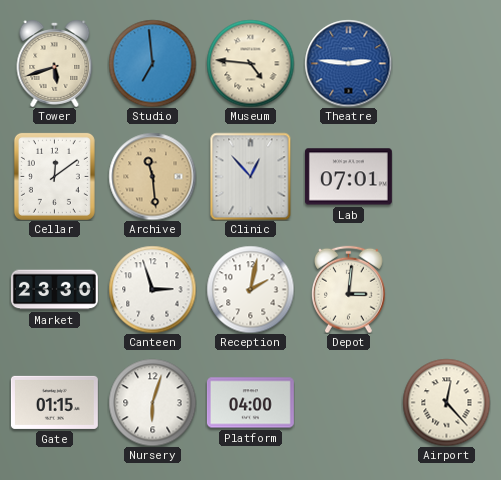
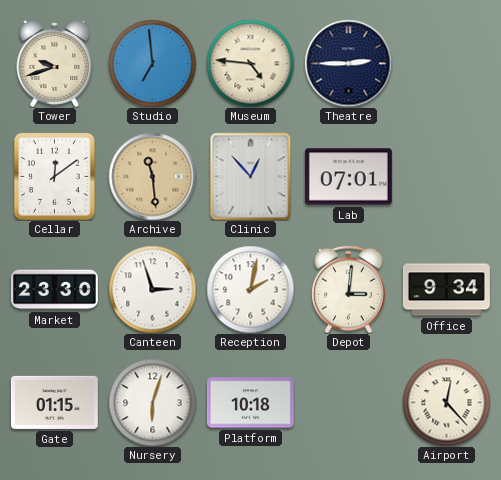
Tower: 5:42 -> 9:42
Theatre: 2:46 -> 2:45
Theatre dial: blue -> navy
Office: none -> 9:34
Platform: 04:00 -> 10:18
